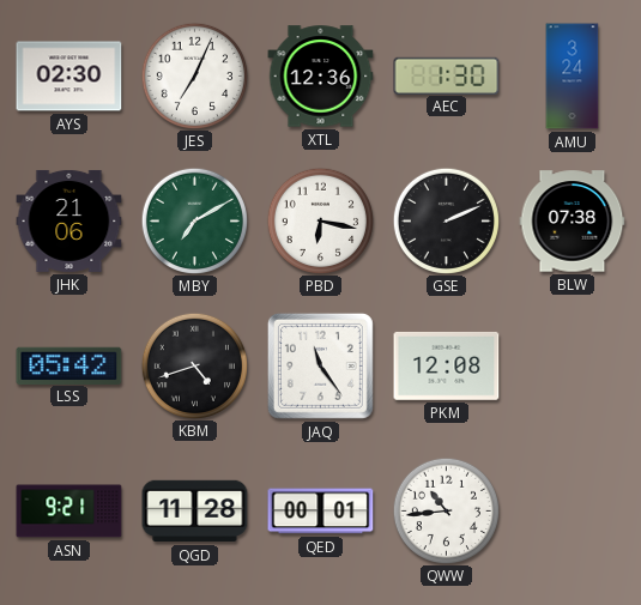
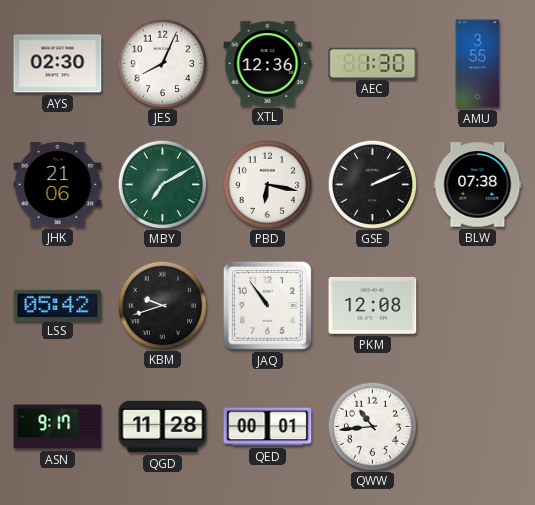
JES: 7:04 -> 8:04
AMU: 3:24 -> 3:55
KBM: 4:42 -> 9:42
JAQ: 11:24 -> 10:54
ASN: 9:21 -> 9:17
